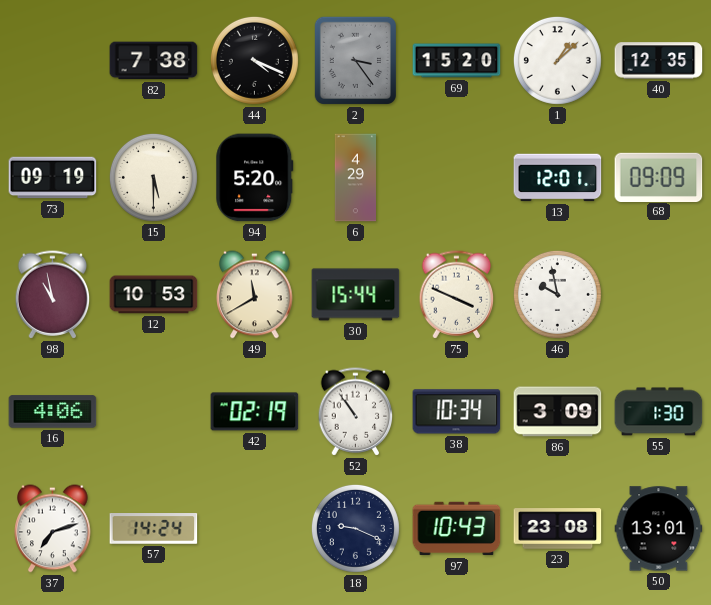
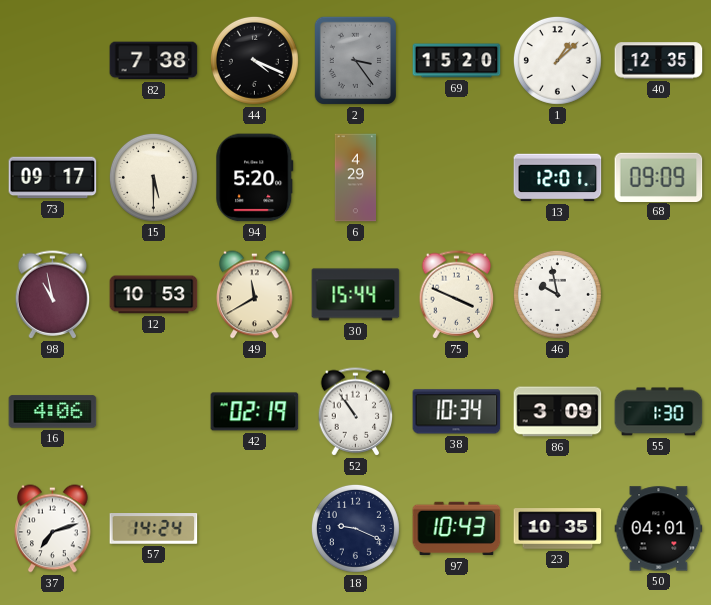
73: 09:19 -> 09:17
23: 23:08 -> 10:35
50: 13:01 -> 04:01
